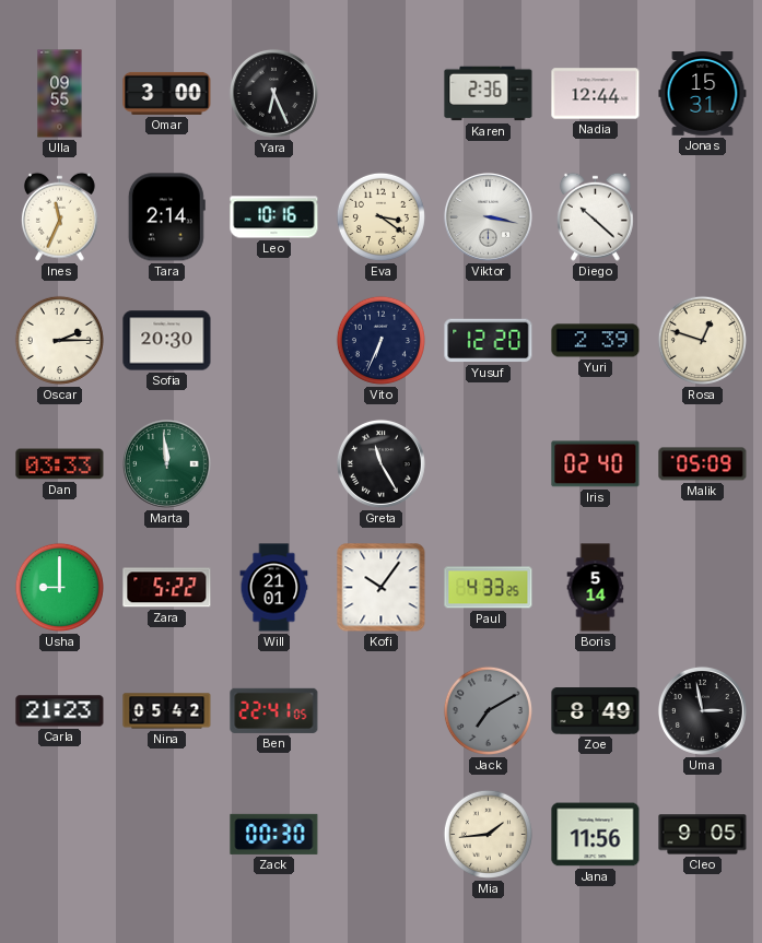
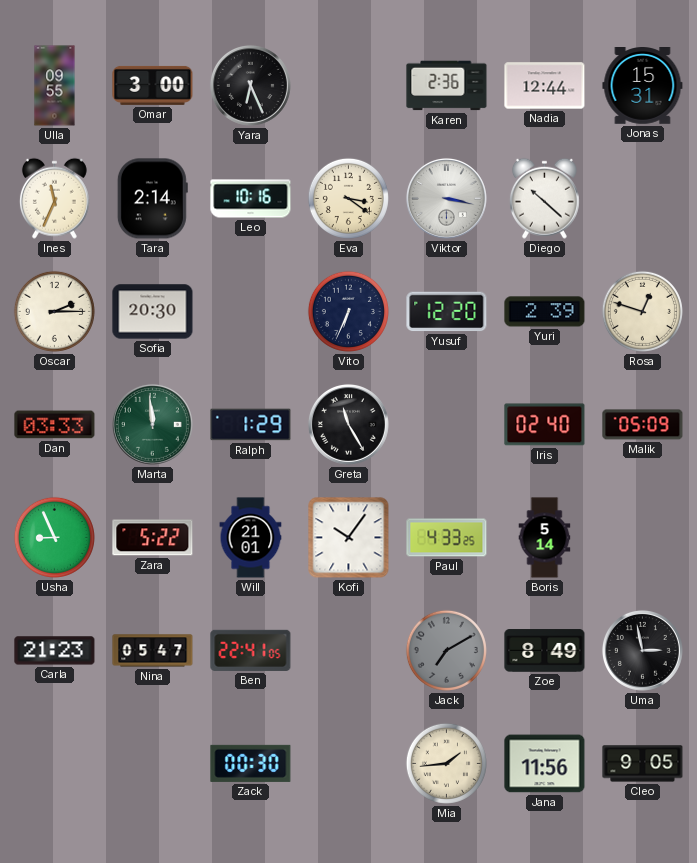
Ralph: none -> 1:29
Usha: 9:00 -> 8:56
Nina: 05:42 -> 05:47
